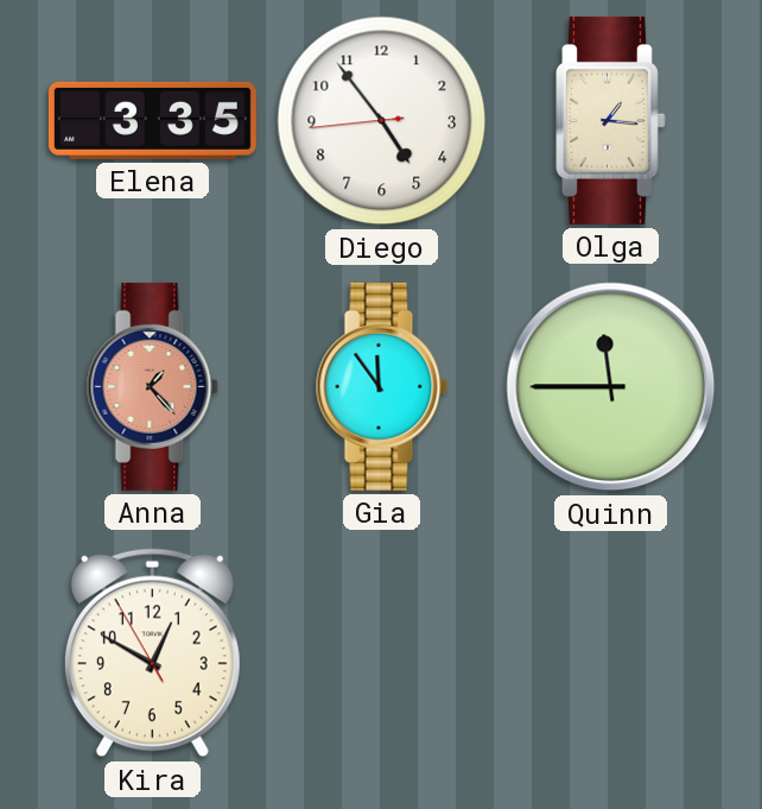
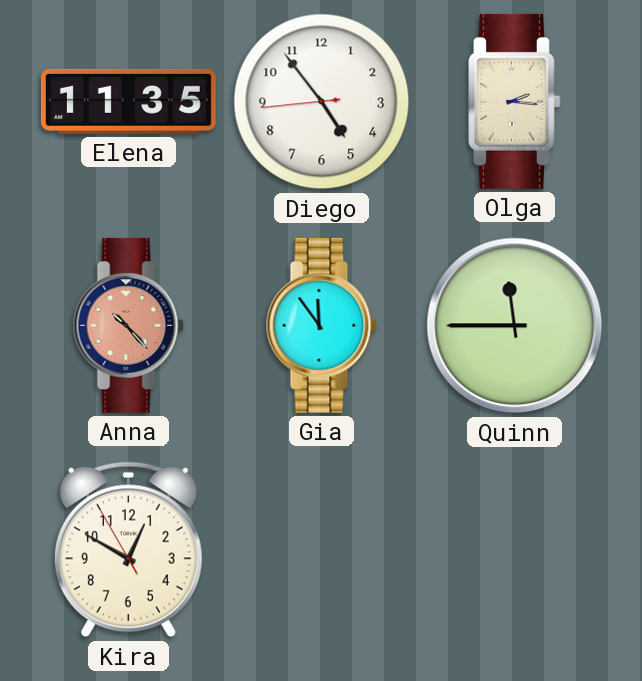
Elena: 3:35 -> 11:35
Olga: 1:16 -> 2:16
Anna: 1:23 -> 10:23
